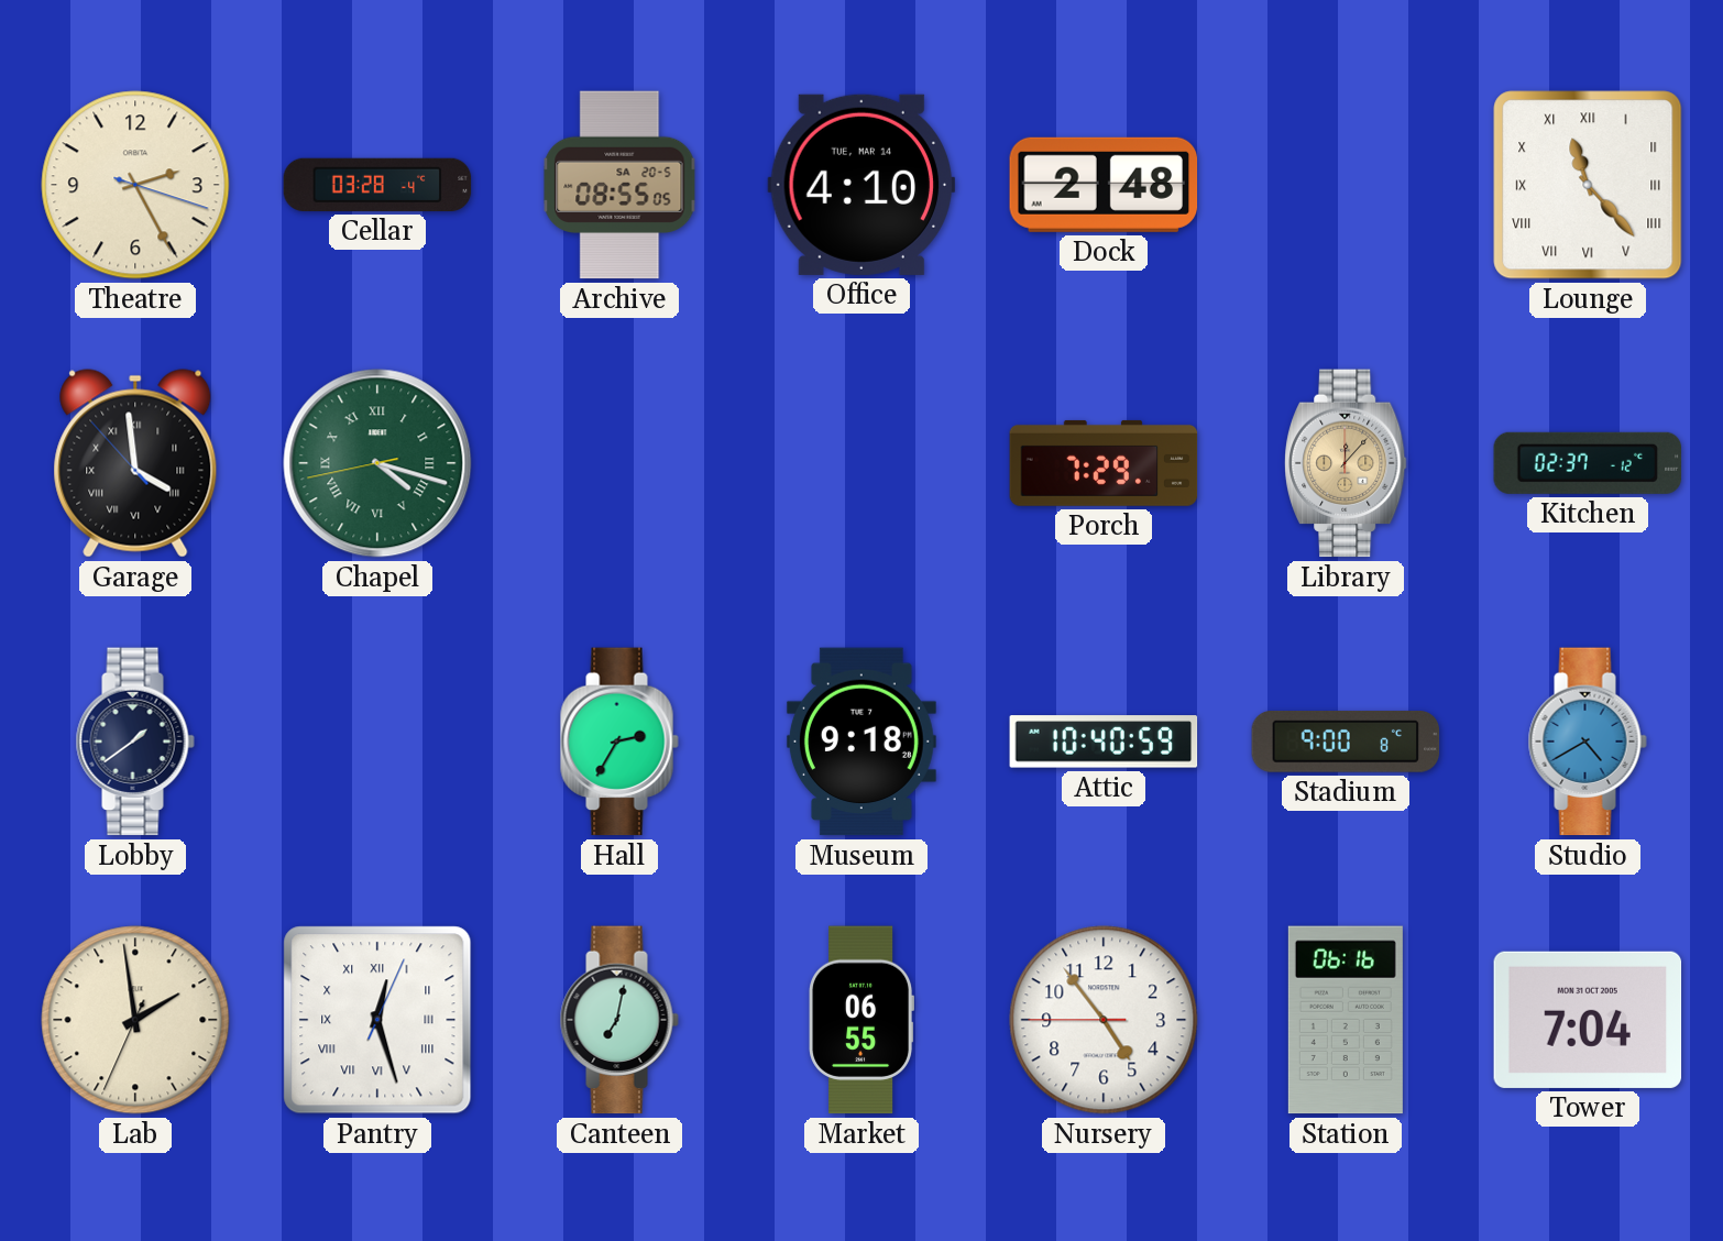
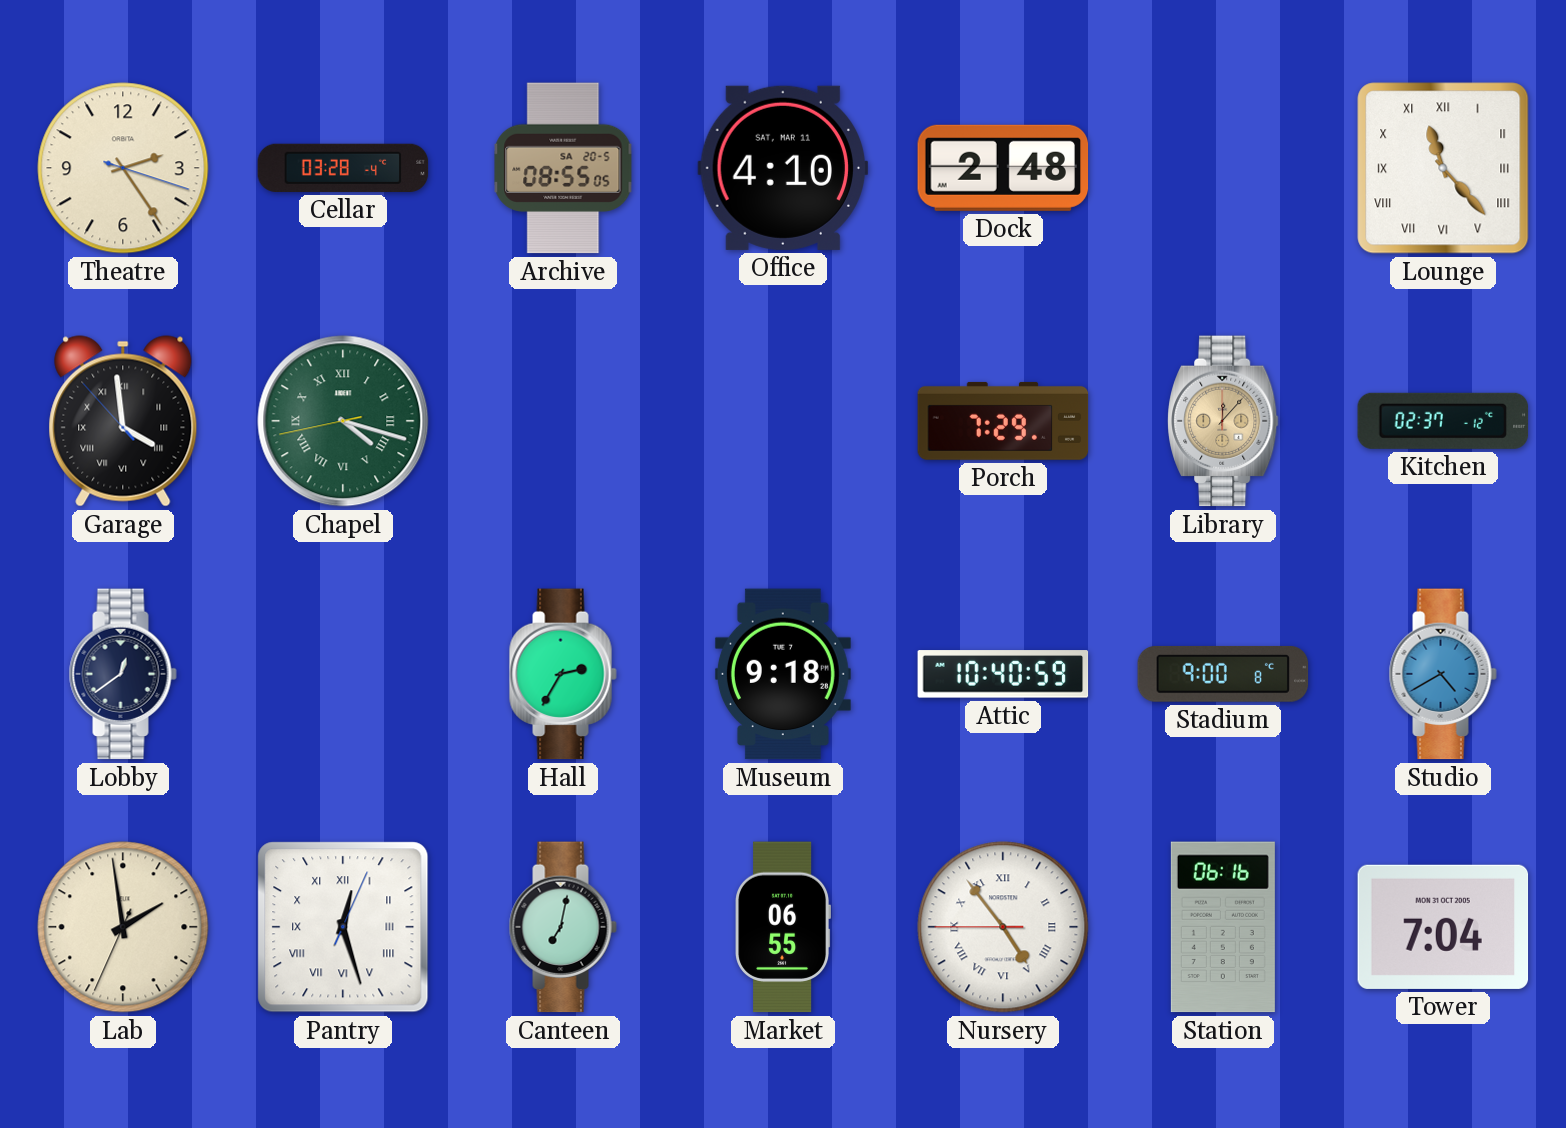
Theatre: 2:25 -> 2:24
Office date: TUE, MAR 14 -> SAT, MAR 11
Lobby: 1:39 -> 12:39
Nursery numerals: Arabic -> Roman
